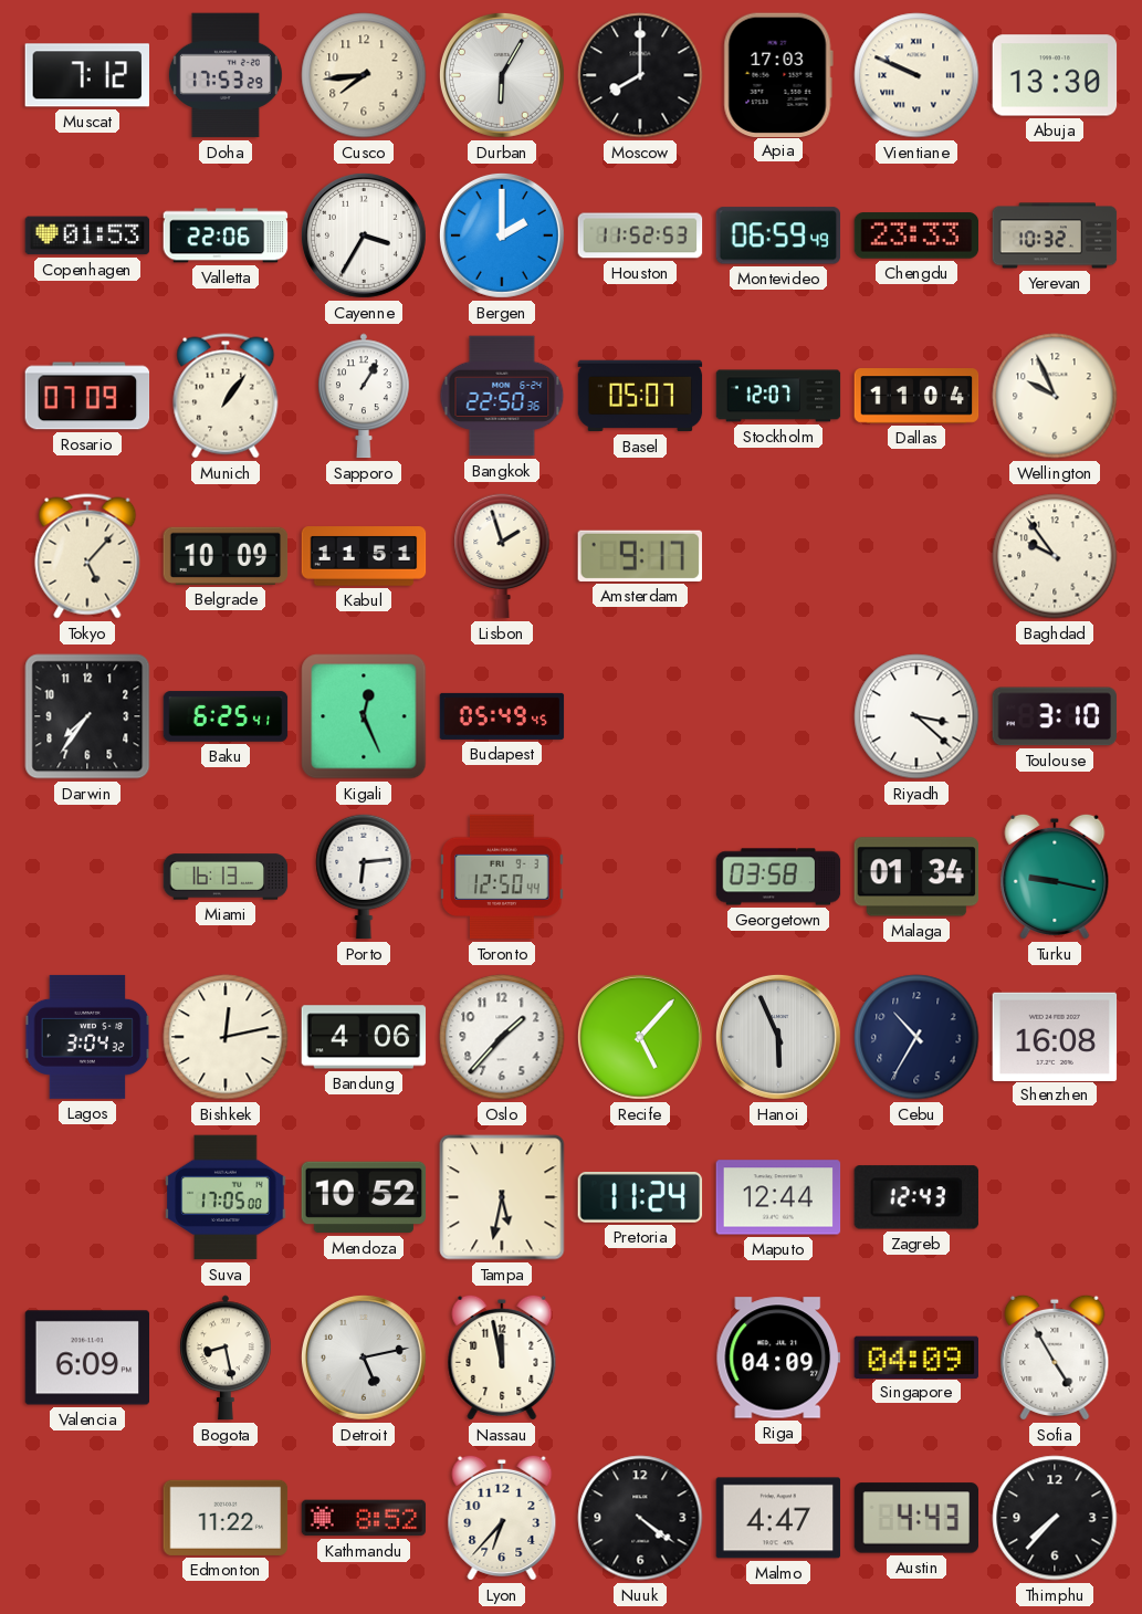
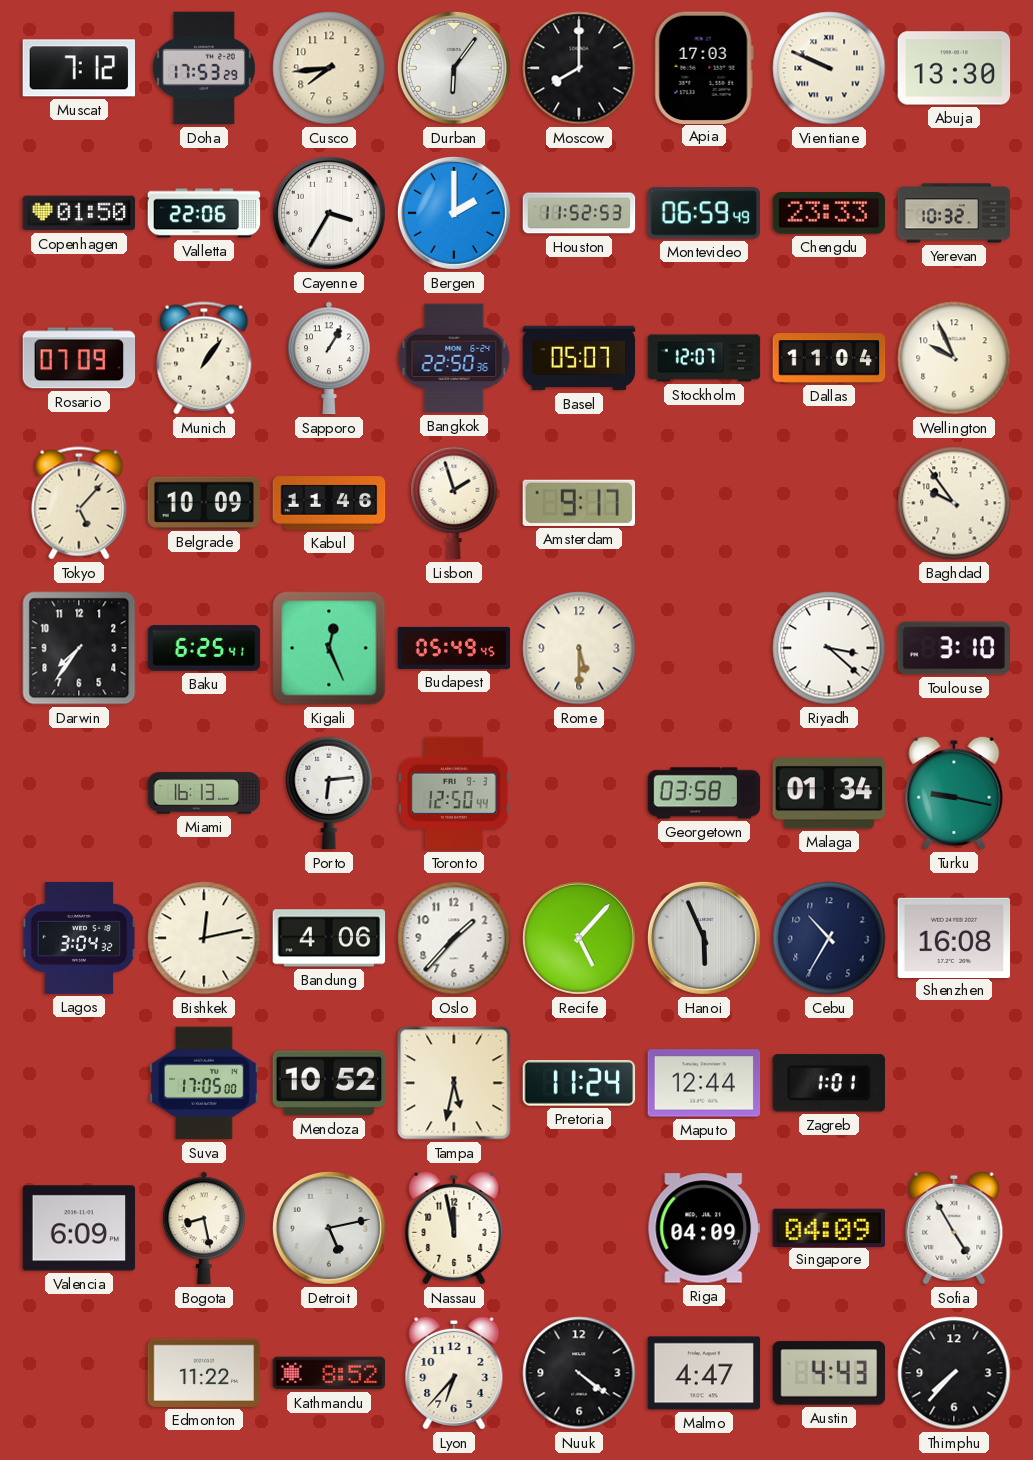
Durban: 6:05 -> 6:06
Copenhagen: 01:53 -> 01:50
Kabul: 11:51 -> 11:46
Rome: none -> 5:30
Zagreb: 12:43 -> 1:01
